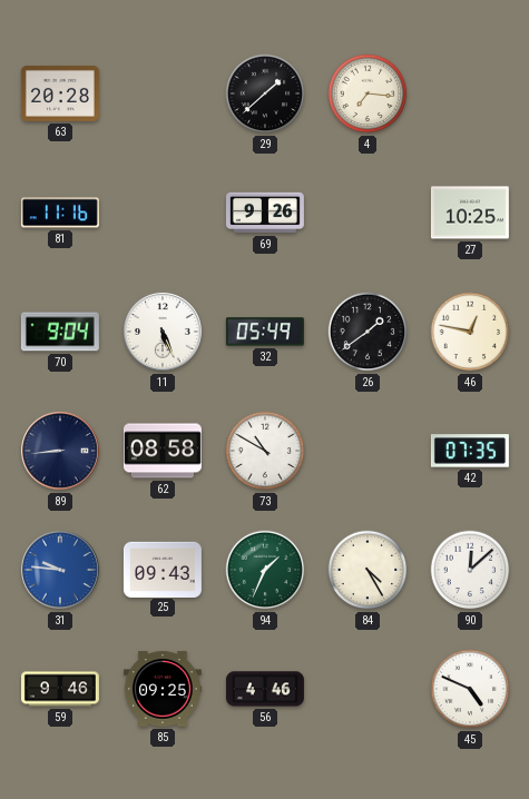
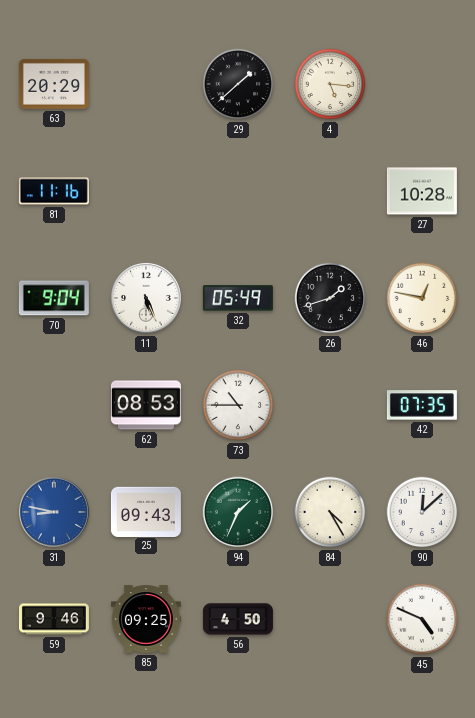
63: 20:28 -> 20:29
4: 7:16 -> 5:16
69: 9:26 -> none
27: 10:25 -> 10:28
26: 1:39 -> 1:42
89: 8:44 -> none
62: 08:58 -> 08:53
73: 10:50 -> 10:45
31: 9:46 -> 8:47
56: 4:46 -> 4:50
